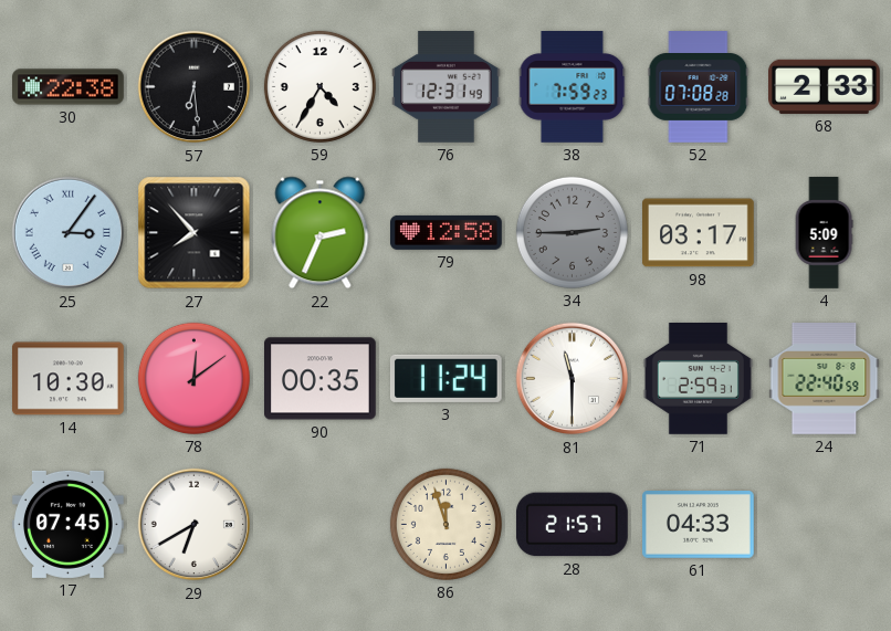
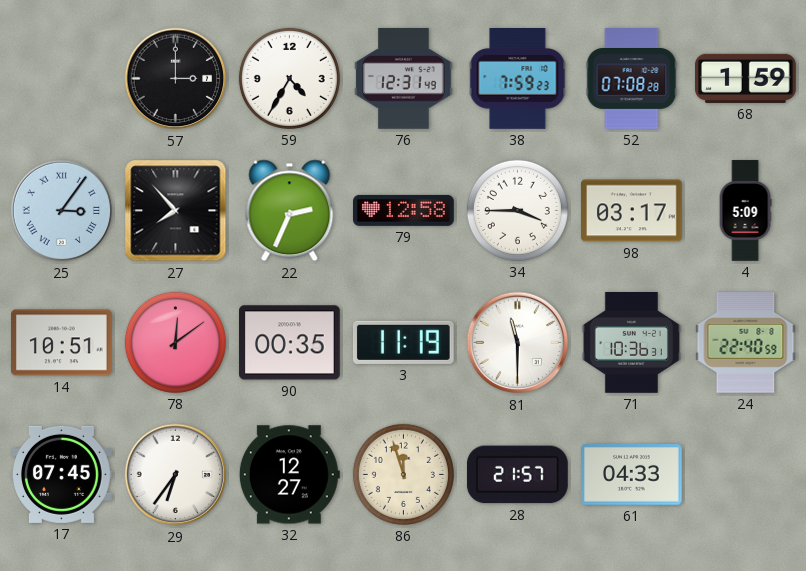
30: 22:38 -> none
57: 6:29 -> 3:00
68: 2:33 -> 1:59
34: 2:45 -> 3:45
34 dial: grey -> white
14: 10:30 -> 10:51
3: 11:24 -> 11:19
71: 2:59 -> 10:36
29: 6:40 -> 6:36
32: none -> 12:27
